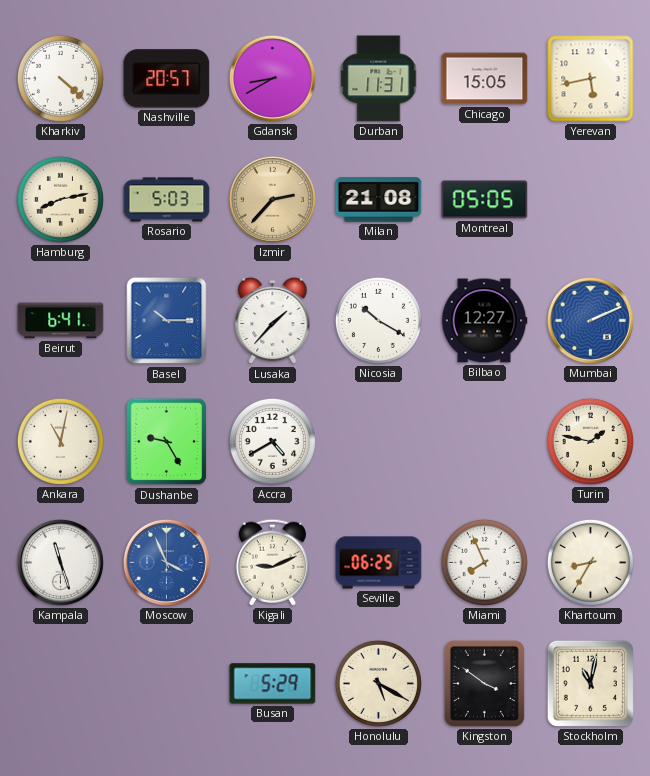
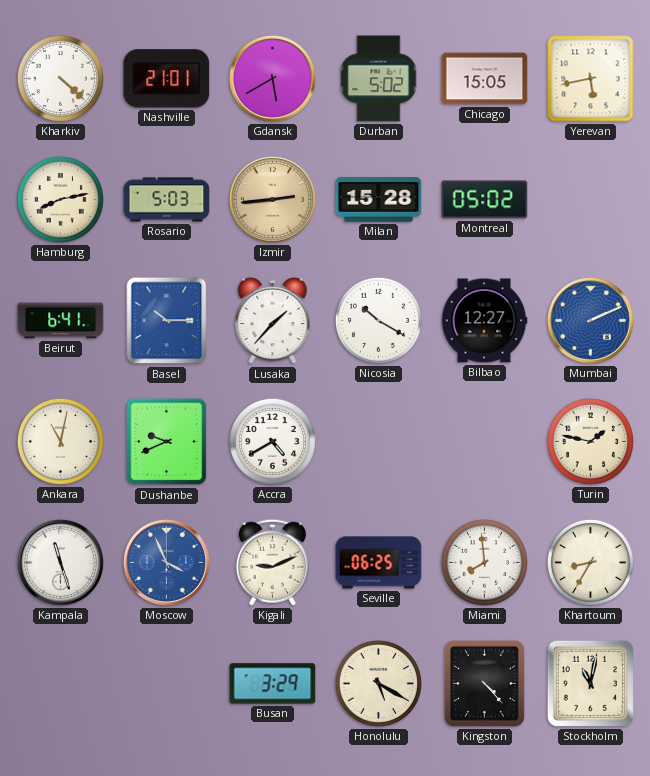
Nashville: 20:57 -> 21:01
Gdansk: 8:40 -> 5:40
Durban: 11:31 -> 5:02
Izmir: 2:37 -> 2:44
Milan: 21:08 -> 15:28
Montreal: 05:05 -> 05:02
Dushanbe: 9:25 -> 9:41
Miami: 7:56 -> 7:59
Busan: 5:29 -> 3:29
Kingston: 3:51 -> 4:23
